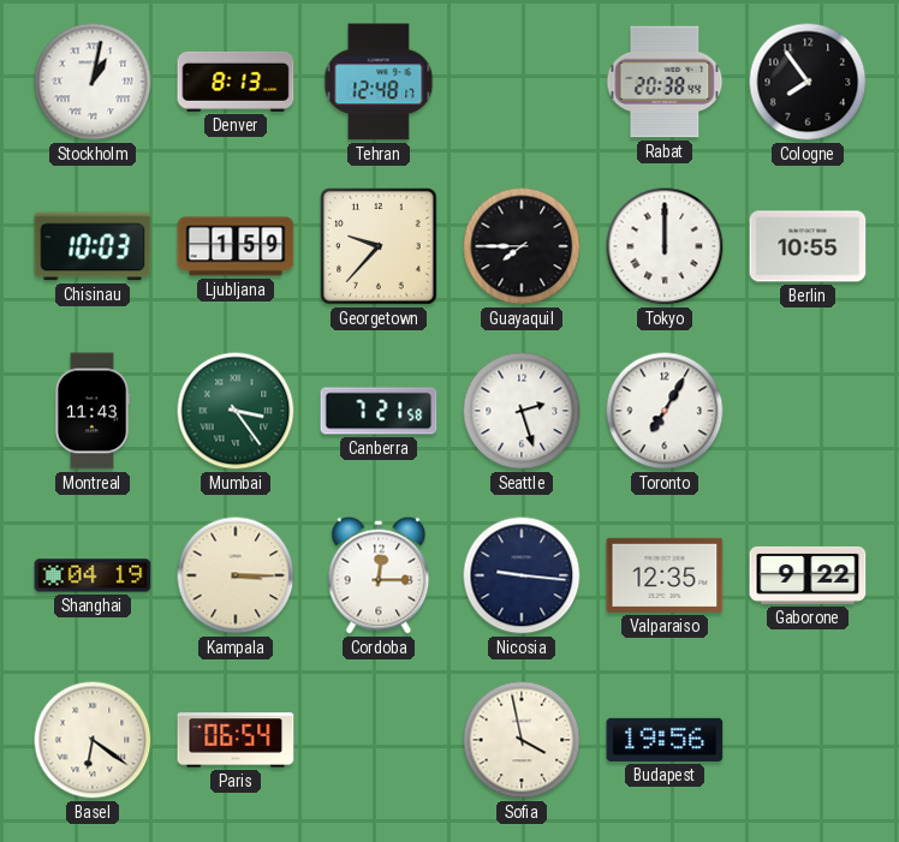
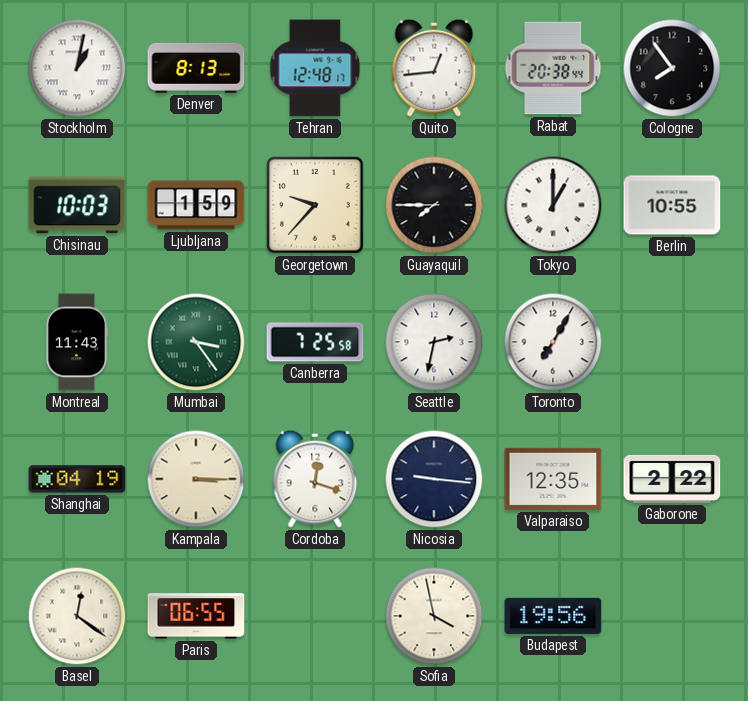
Quito: none -> 12:44
Tokyo: 12:00 -> 1:00
Canberra: 7:21 -> 7:25
Seattle: 2:27 -> 2:32
Cordoba: 12:15 -> 12:18
Gaborone: 9:22 -> 2:22
Basel: 6:21 -> 12:21
Paris: 06:54 -> 06:55
